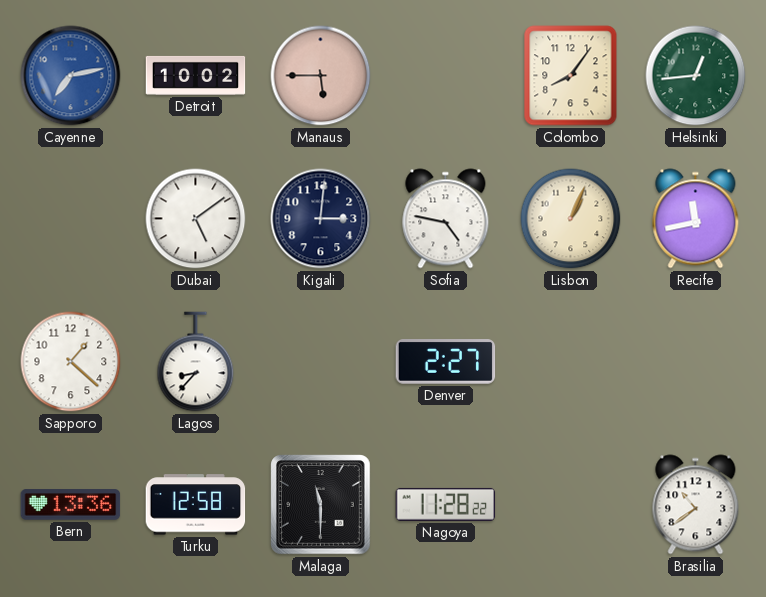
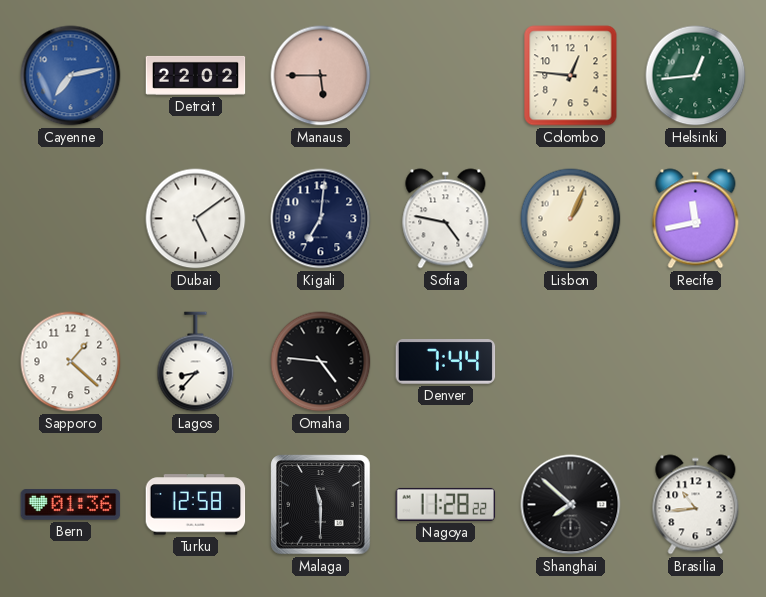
Detroit: 10:02 -> 22:02
Colombo: 8:06 -> 12:46
Kigali: 3:01 -> 7:01
Omaha: none -> 4:46
Denver: 2:27 -> 7:44
Bern: 13:36 -> 01:36
Shanghai: none -> 7:52
Brasilia: 10:39 -> 10:44
